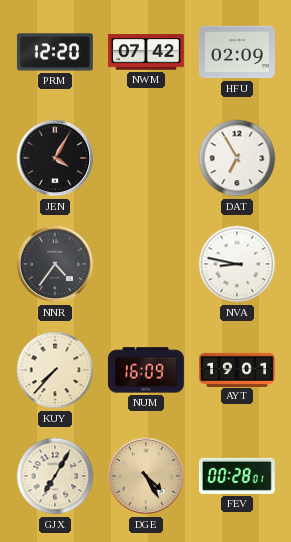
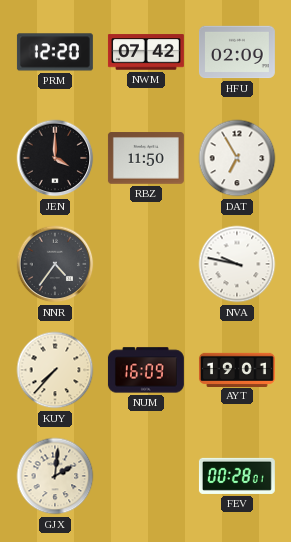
JEN: 4:05 -> 4:00
RBZ: none -> 11:50
NVA: 8:47 -> 9:47
GJX: 7:05 -> 2:01
DGE: 4:25 -> none
